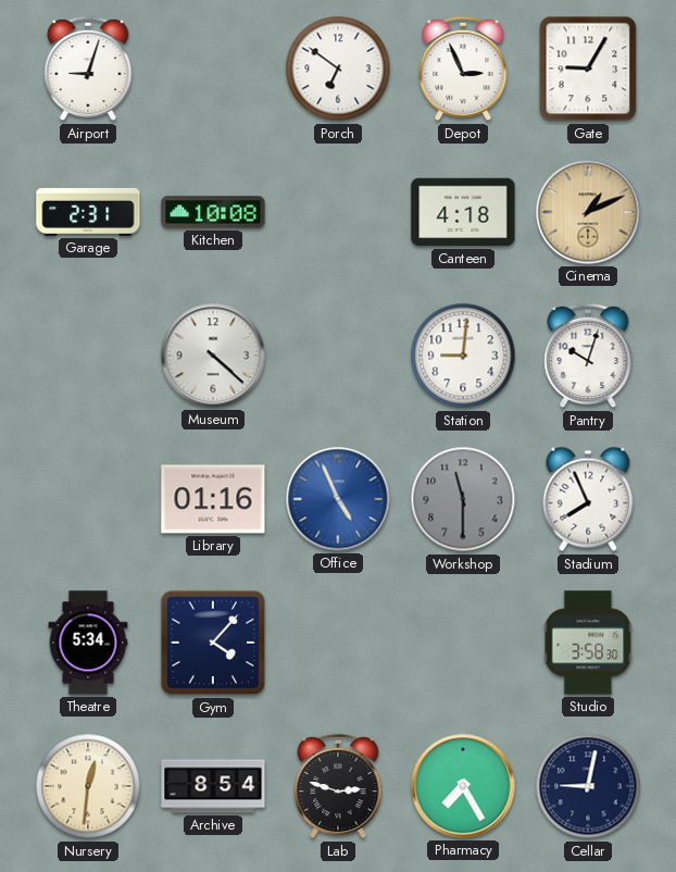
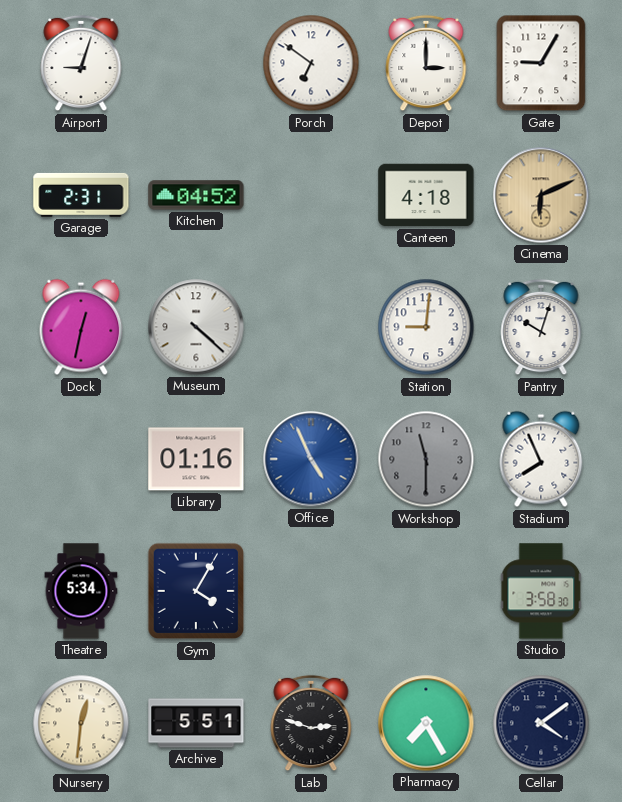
Depot: 2:56 -> 3:00
Kitchen: 10:08 -> 04:52
Cinema: 1:11 -> 6:11
Dock: none -> 12:32
Gym: 4:07 -> 4:05
Archive: 8:54 -> 5:51
Cellar: 9:02 -> 4:09
